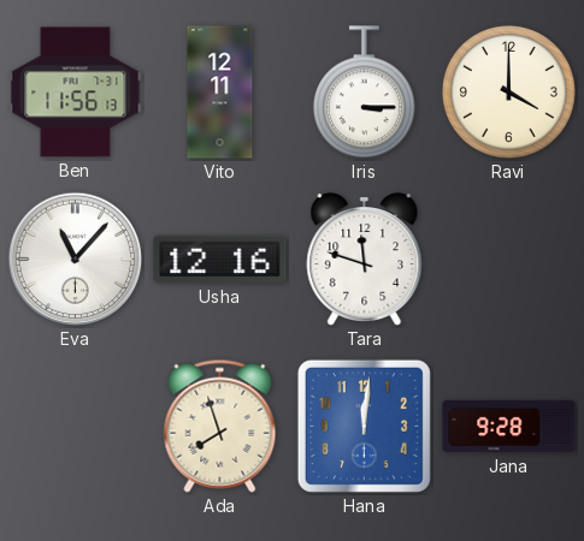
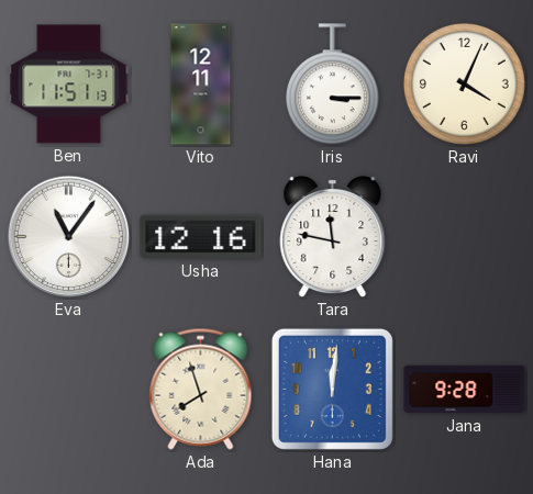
Ben: 11:56 -> 11:51
Ravi: 4:00 -> 4:04
Eva: 11:07 -> 11:06
Tara: 11:48 -> 11:47
